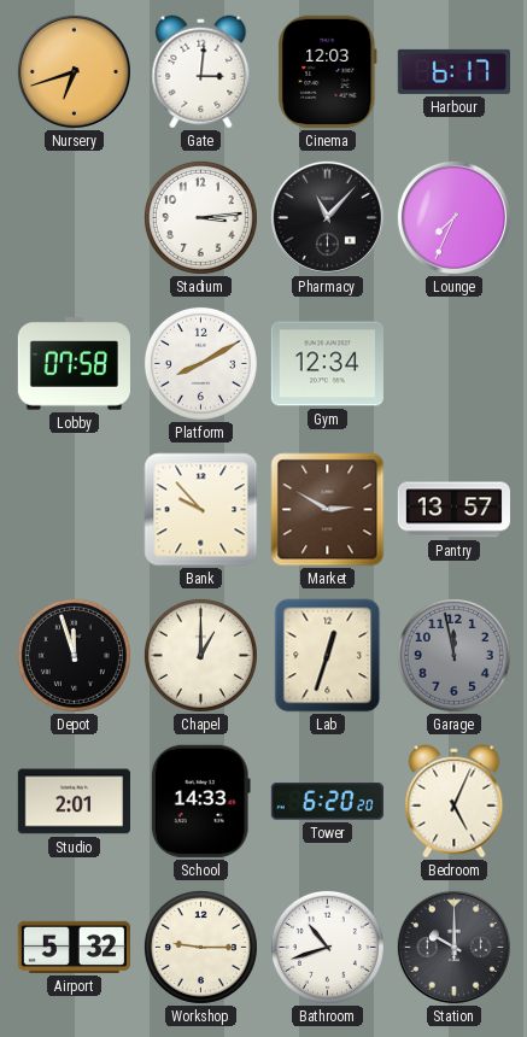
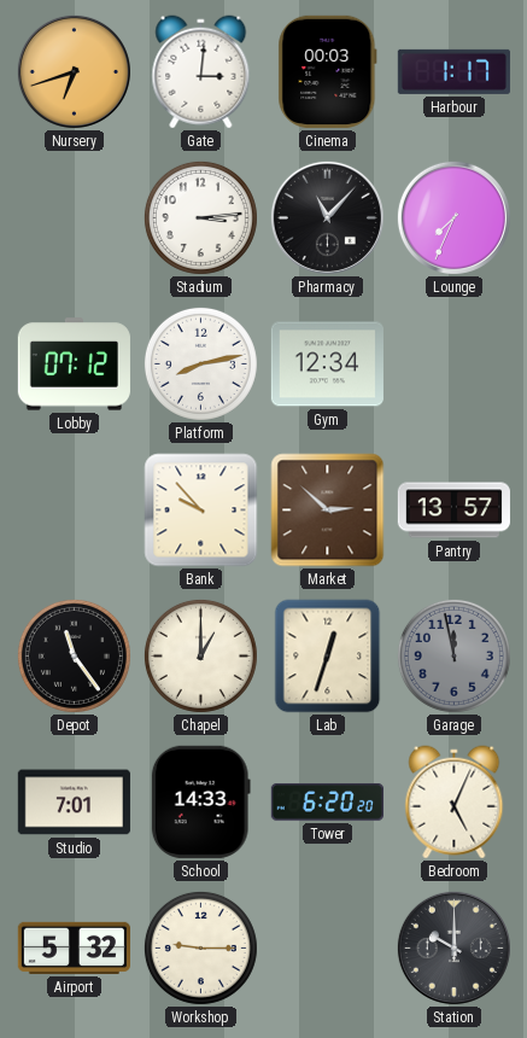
Cinema: 12:03 -> 00:03
Harbour: 6:17 -> 1:17
Lobby: 07:58 -> 07:12
Platform: 8:10 -> 8:13
Market: 2:50 -> 2:52
Depot: 11:57 -> 11:24
Studio: 2:01 -> 7:01
Bathroom: 10:42 -> none
